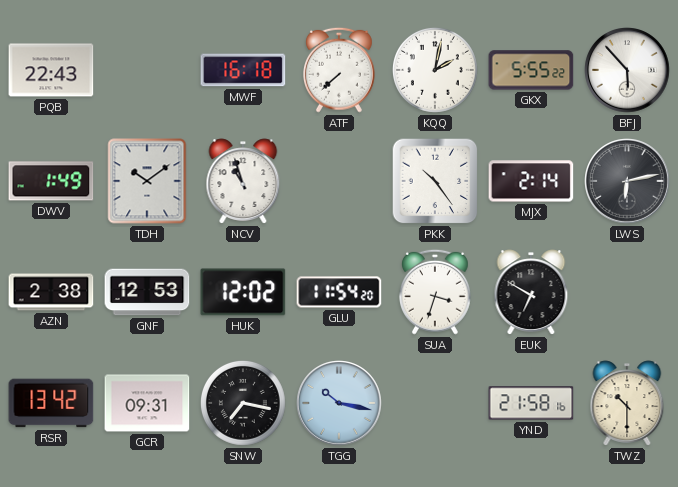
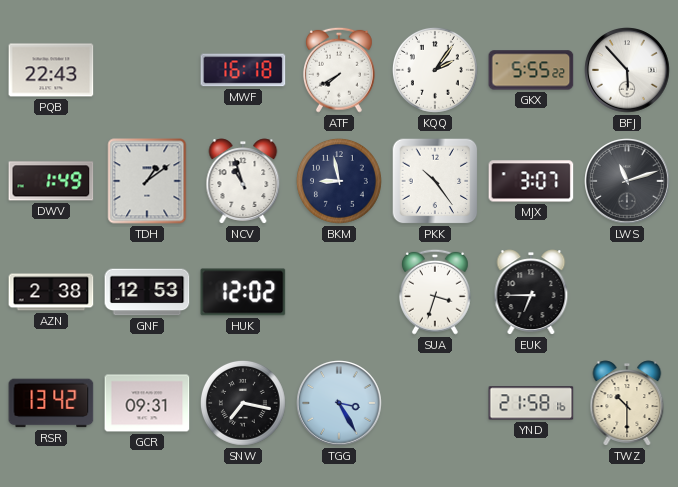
ATF: 7:38 -> 7:40
KQQ: 2:02 -> 2:06
TDH: 10:09 -> 1:09
BKM: none -> 8:58
MJX: 2:14 -> 3:07
LWS: 6:13 -> 11:12
GLU: 11:54 -> none
EUK: 6:50 -> 6:45
TGG: 10:17 -> 3:25
